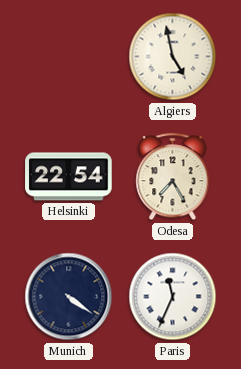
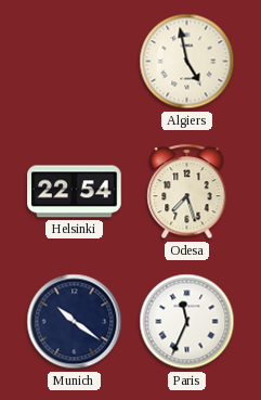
Odesa: 7:25 -> 7:27
Munich: 4:21 -> 10:21
